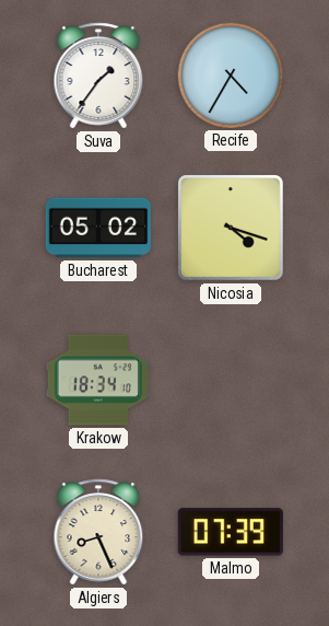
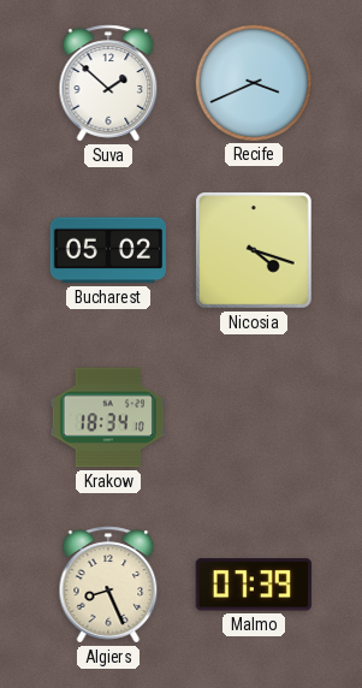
Suva: 1:36 -> 1:52
Recife: 4:35 -> 3:41
